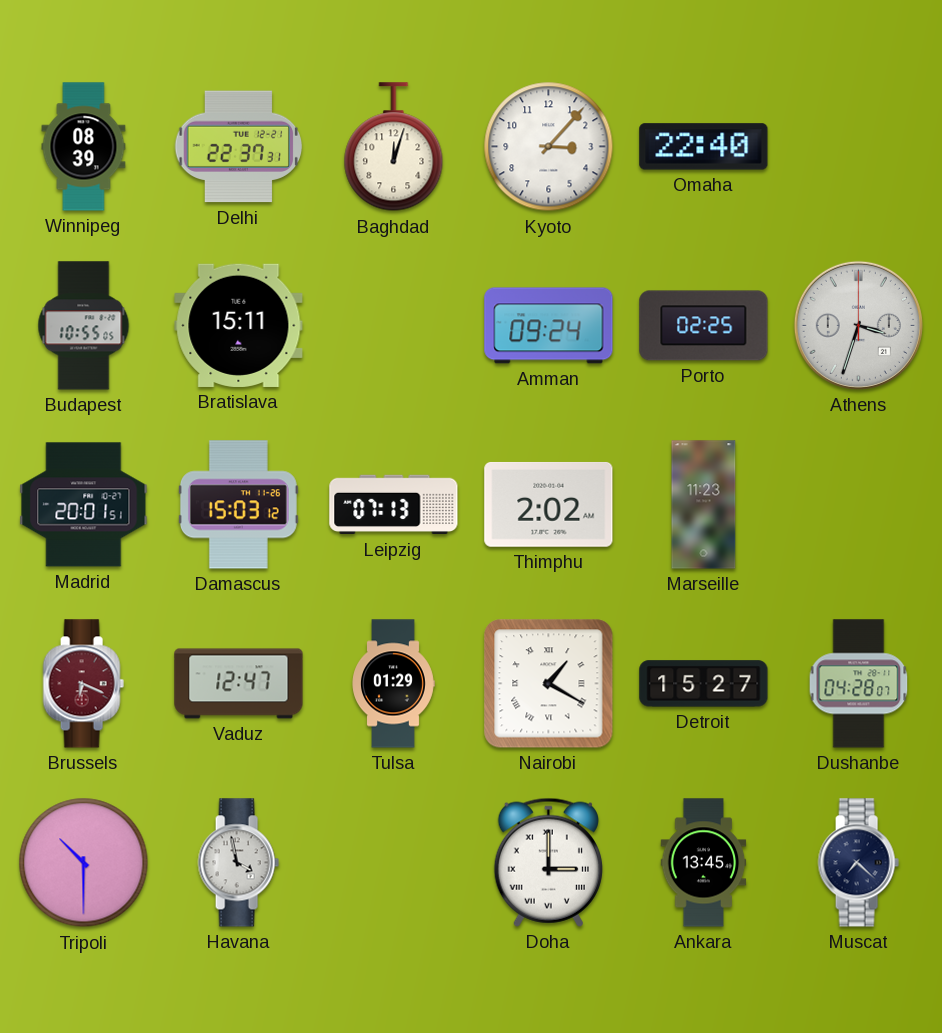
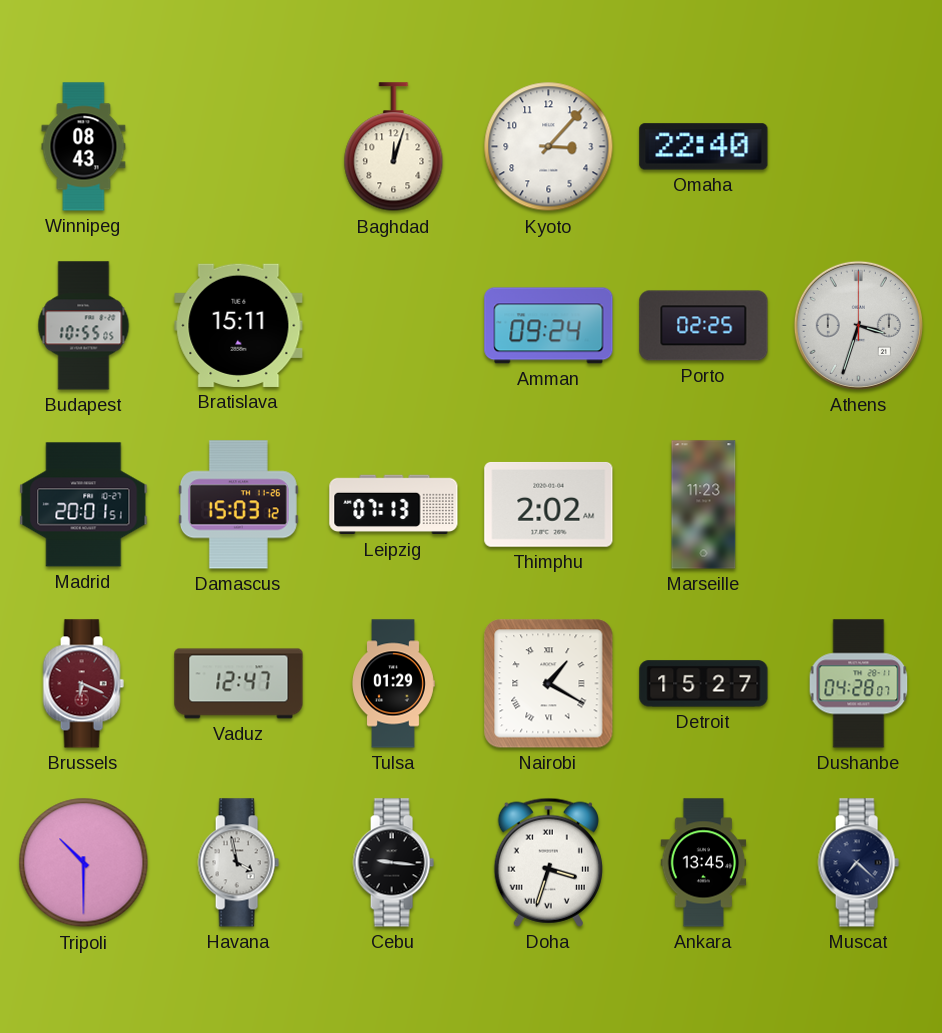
Winnipeg: 08:39 -> 08:43
Delhi: 22:37 -> none
Cebu: none -> 9:16
Doha: 3:00 -> 3:33
